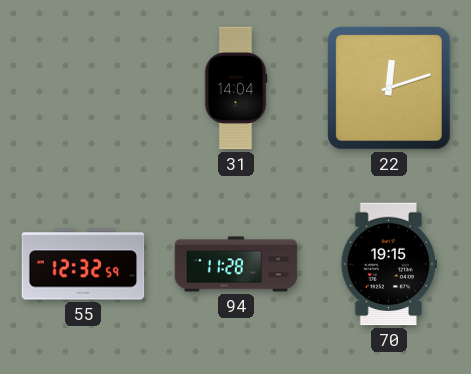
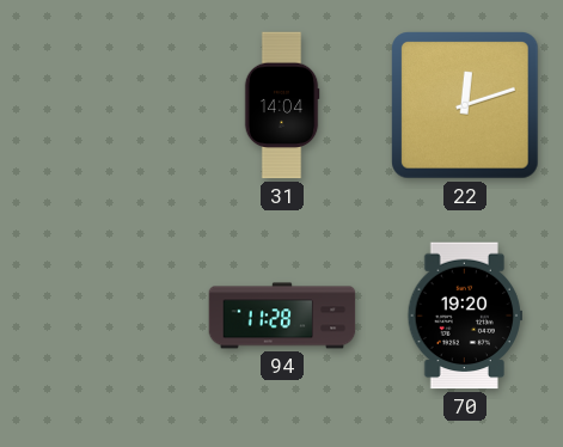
55: 12:32 -> none
70: 19:15 -> 19:20
